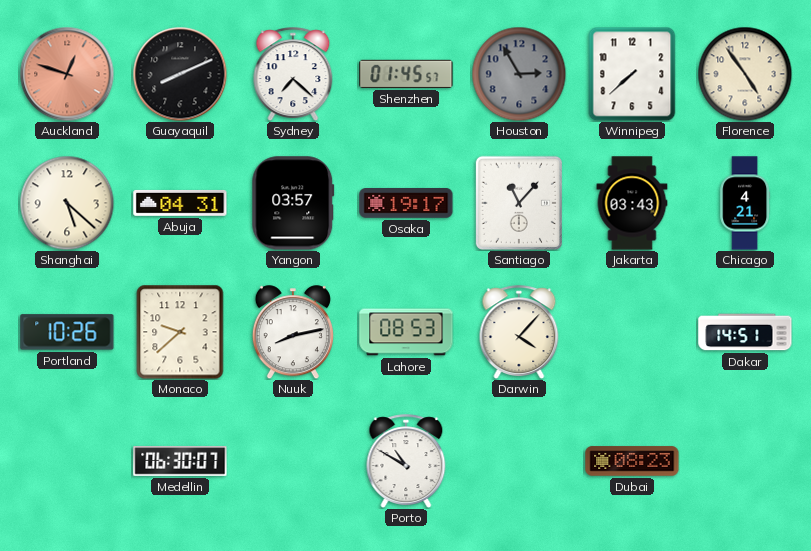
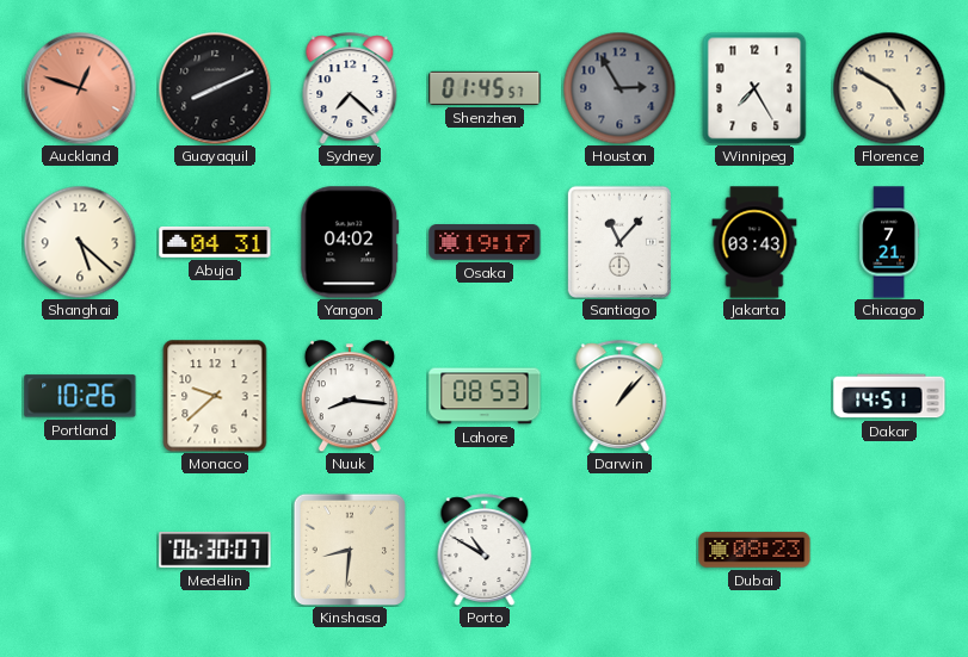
Winnipeg: 7:38 -> 7:25
Florence: 4:54 -> 4:50
Yangon: 03:57 -> 04:02
Chicago: 4:21 -> 7:21
Nuuk: 8:13 -> 8:16
Darwin: 4:07 -> 1:07
Kinshasa: none -> 8:31
